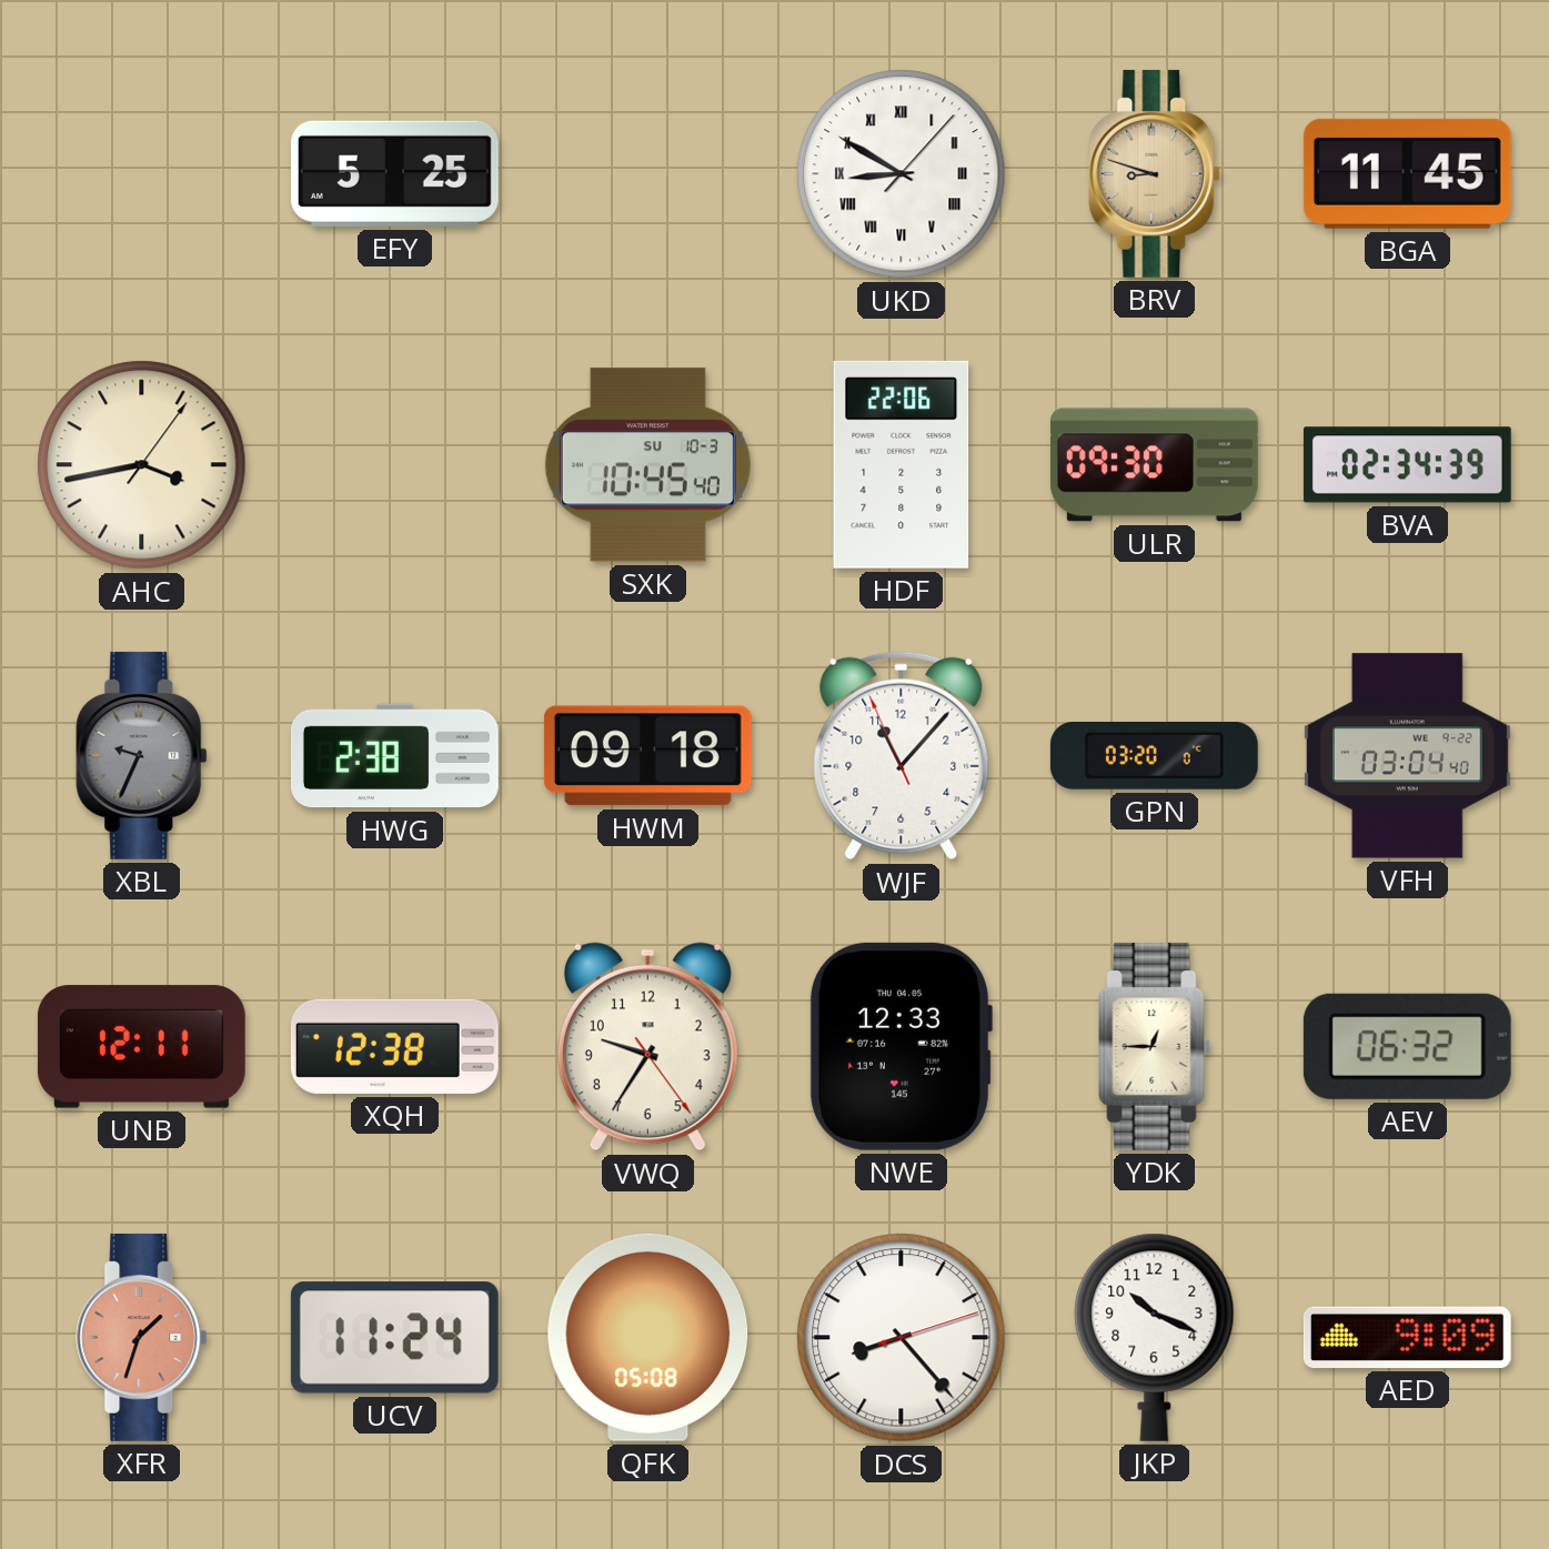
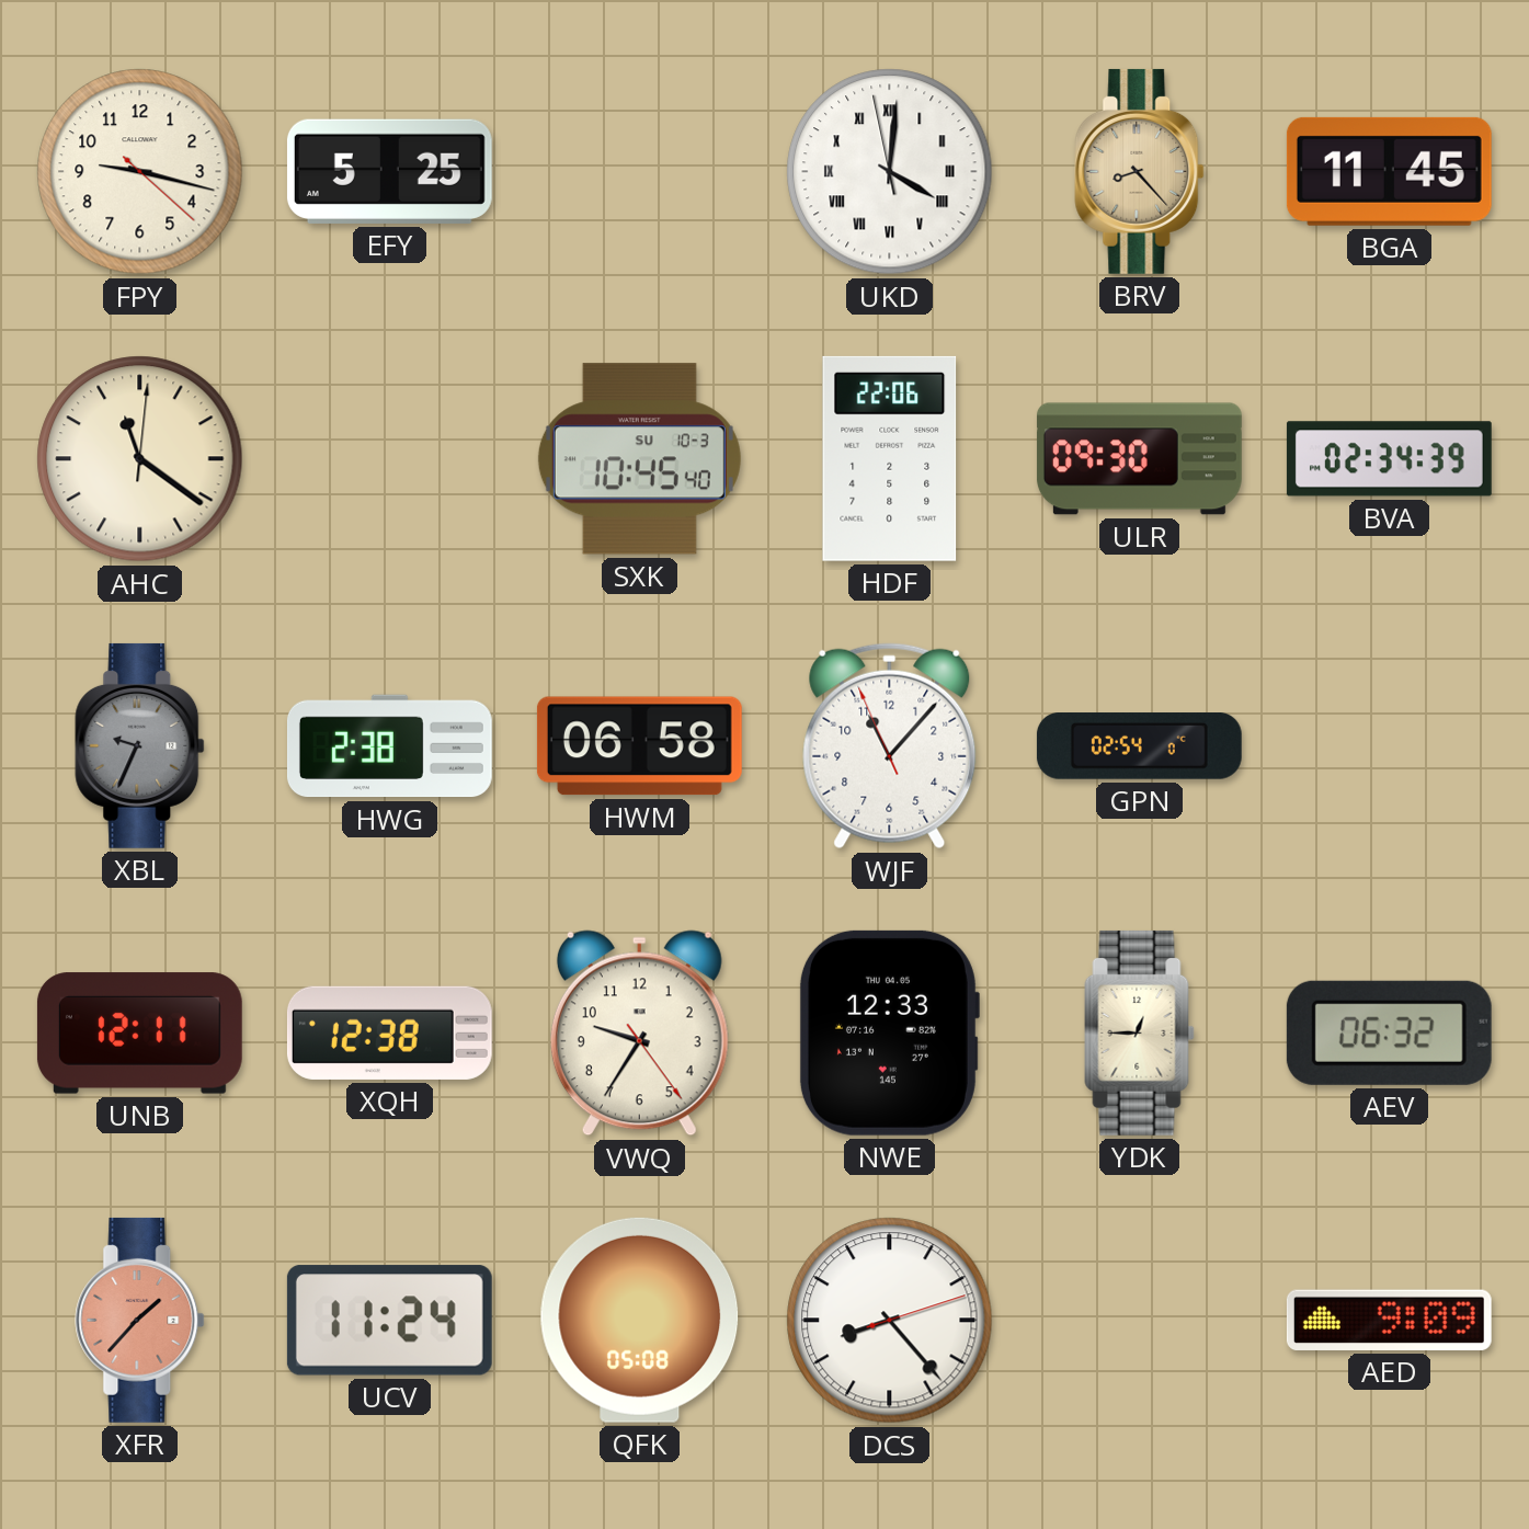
FPY: none -> 9:17
UKD: 8:50 -> 4:00
BRV: 8:48 -> 8:23
AHC: 3:43 -> 11:21
HWM: 09:18 -> 06:58
GPN: 03:20 -> 02:54
VFH: 03:04 -> none
XFR: 1:33 -> 1:37
JKP: 10:19 -> none
